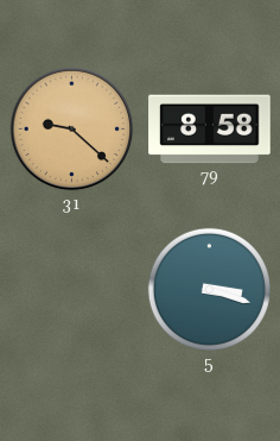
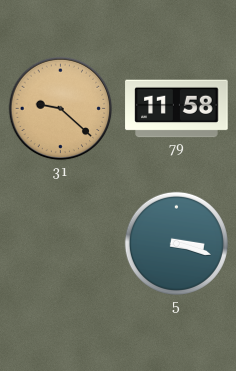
79: 8:58 -> 11:58
